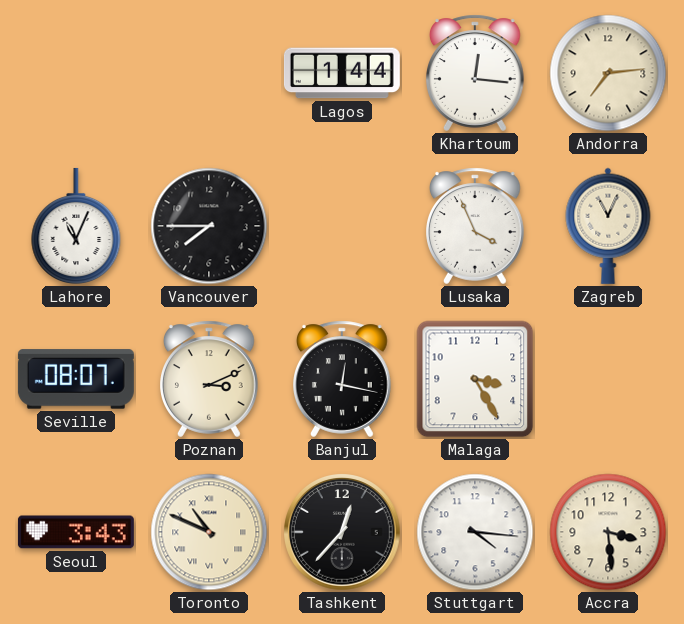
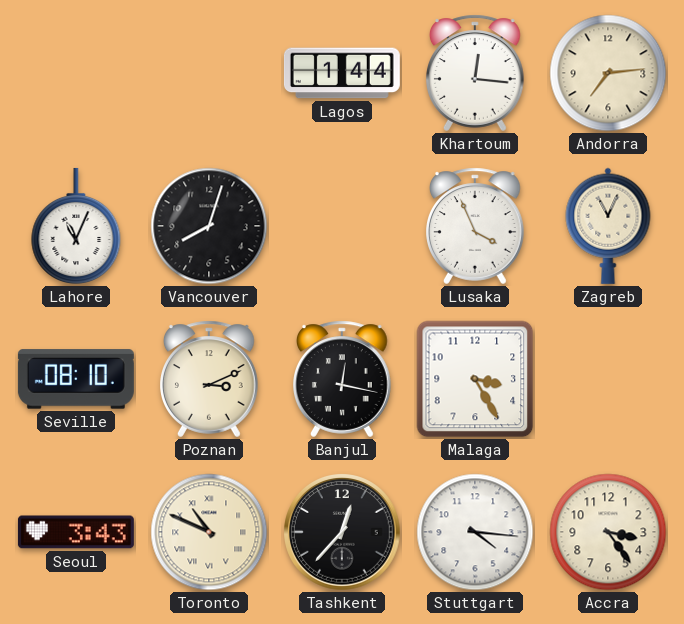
Vancouver: 7:45 -> 8:03
Seville: 08:07 -> 08:10
Accra: 3:29 -> 3:24
